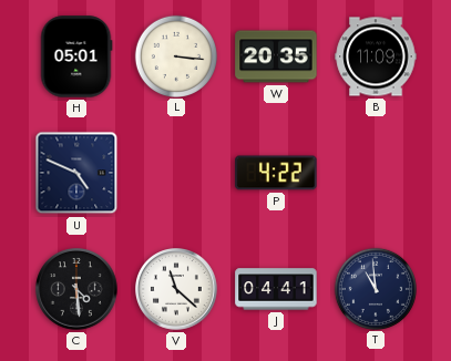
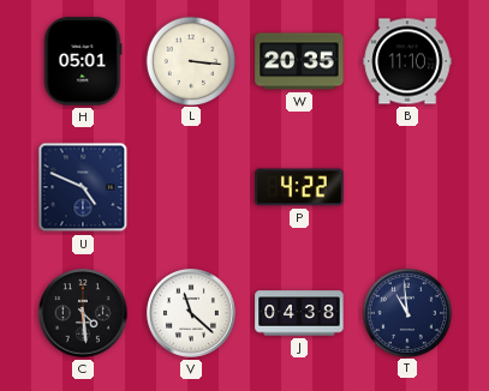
B: 11:09 -> 11:10
J: 04:41 -> 04:38
